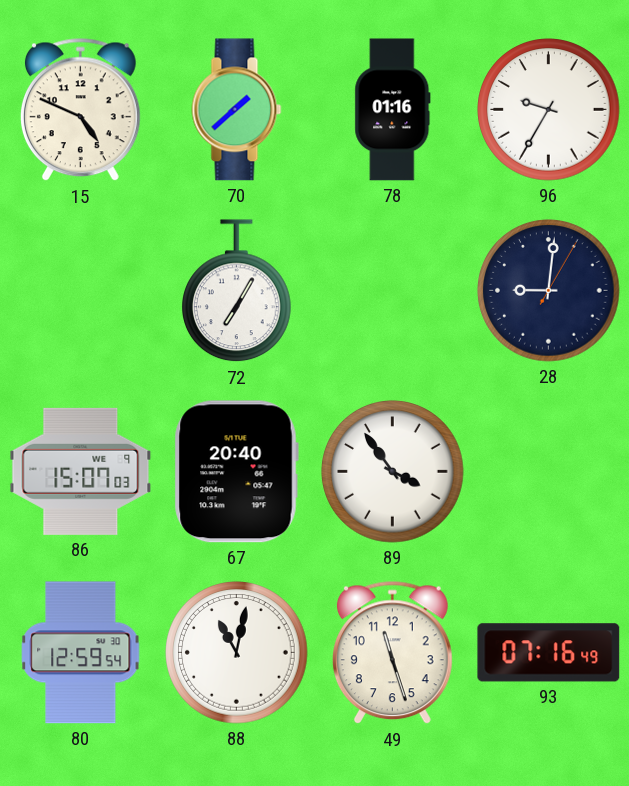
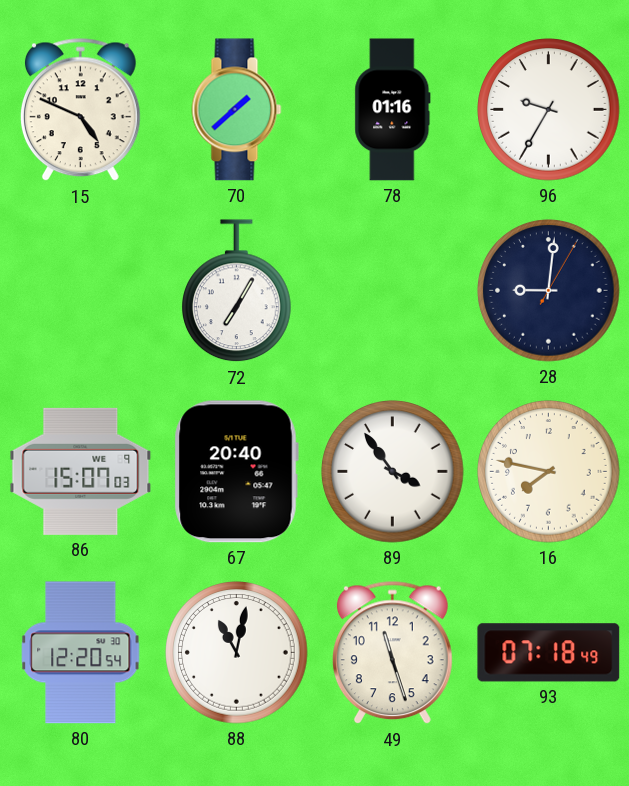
16: none -> 7:47
80: 12:59 -> 12:20
93: 07:16 -> 07:18
